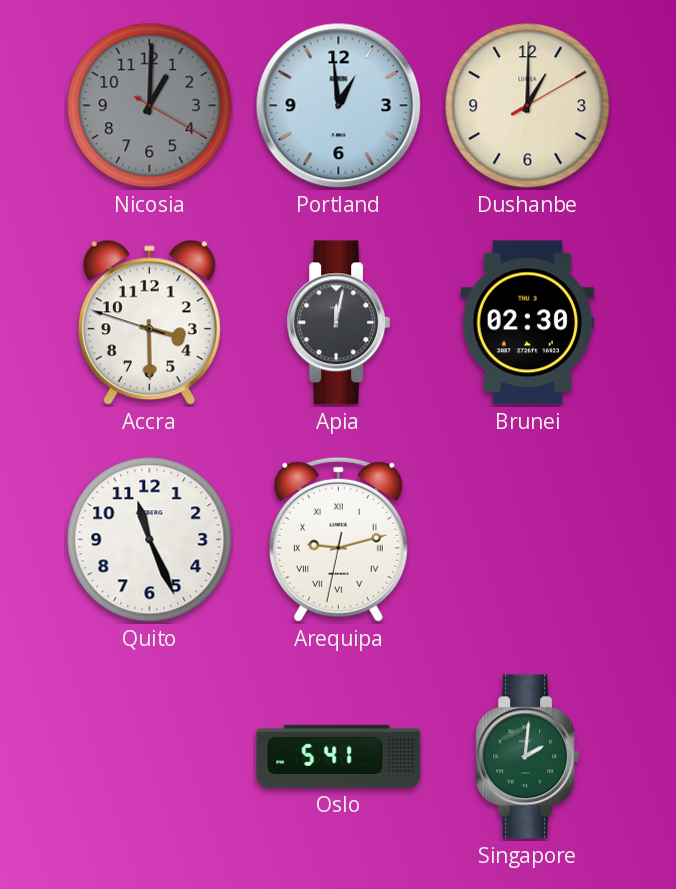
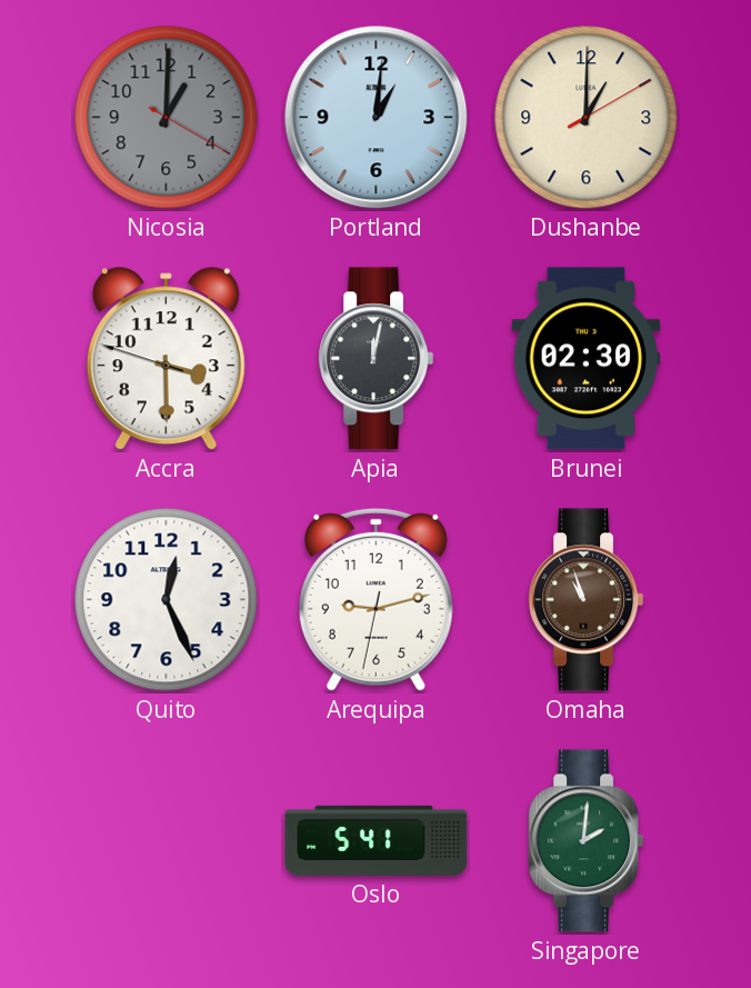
Portland: 12:59 -> 1:01
Quito: 11:26 -> 12:26
Arequipa numerals: Roman -> Arabic
Omaha: none -> 10:57
